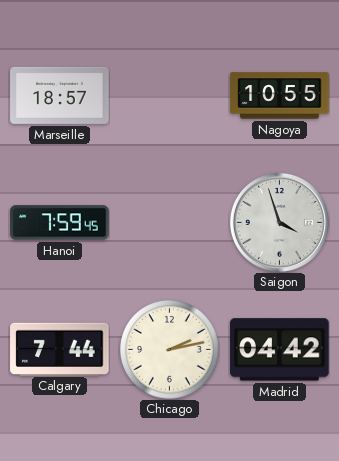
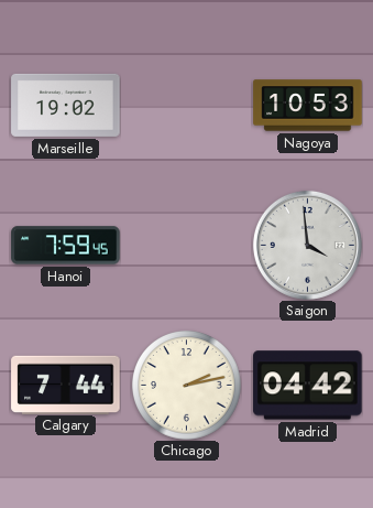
Marseille: 18:57 -> 19:02
Nagoya: 10:55 -> 10:53
Saigon: 3:57 -> 3:59
